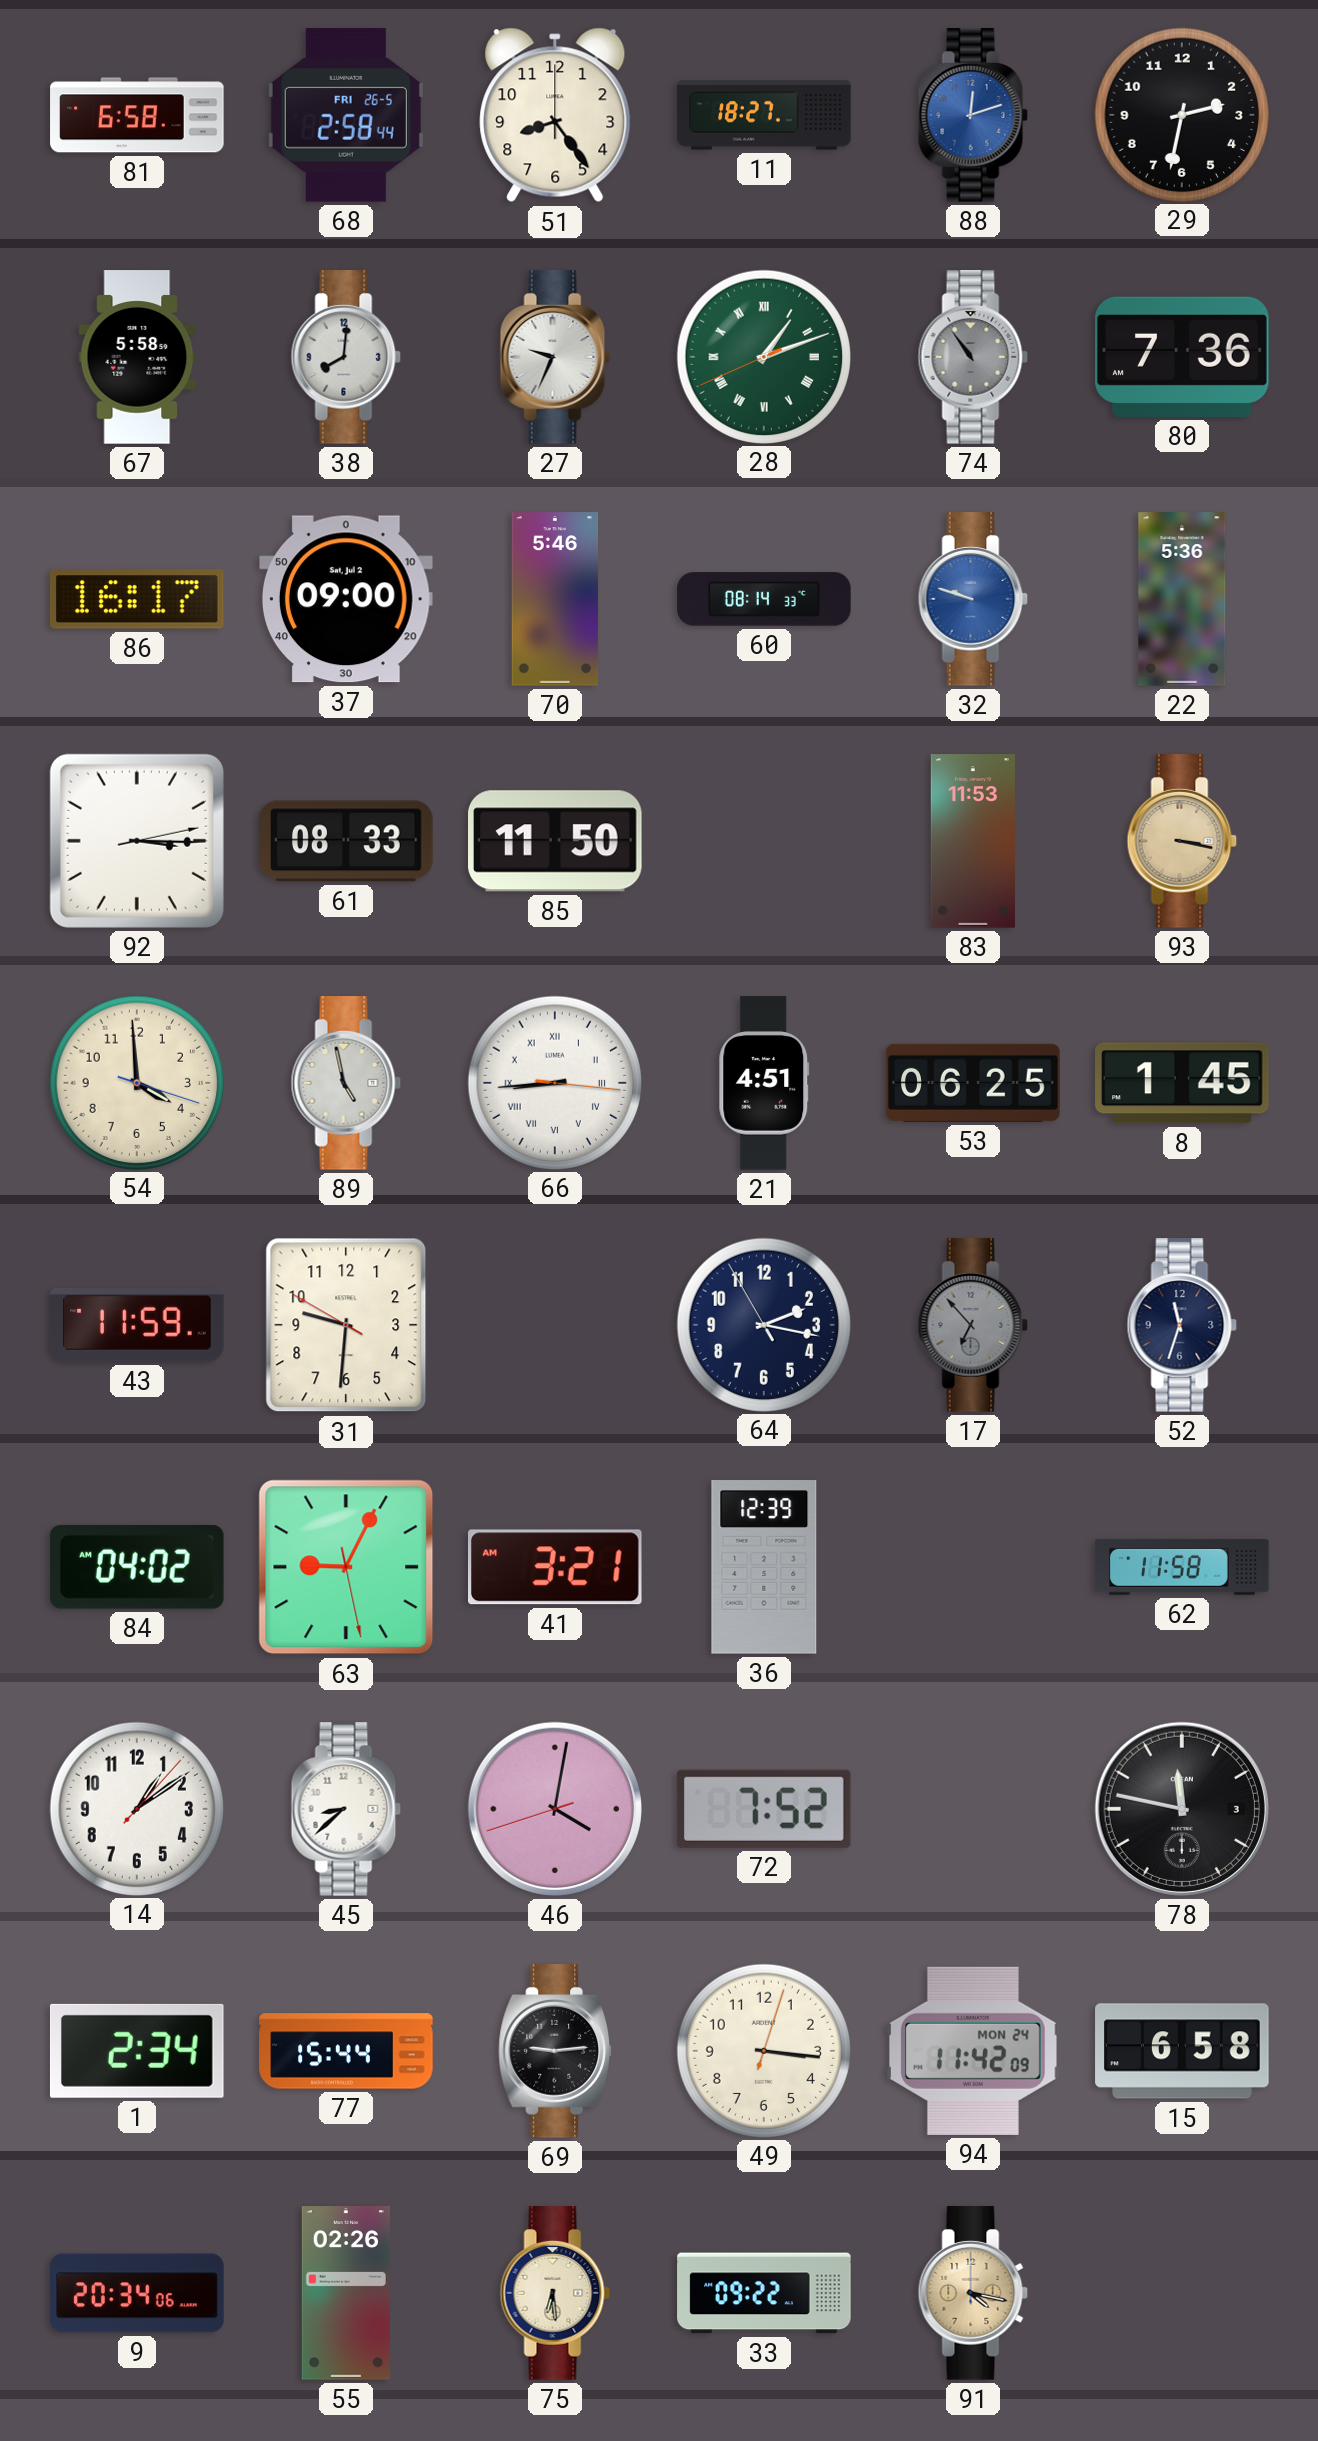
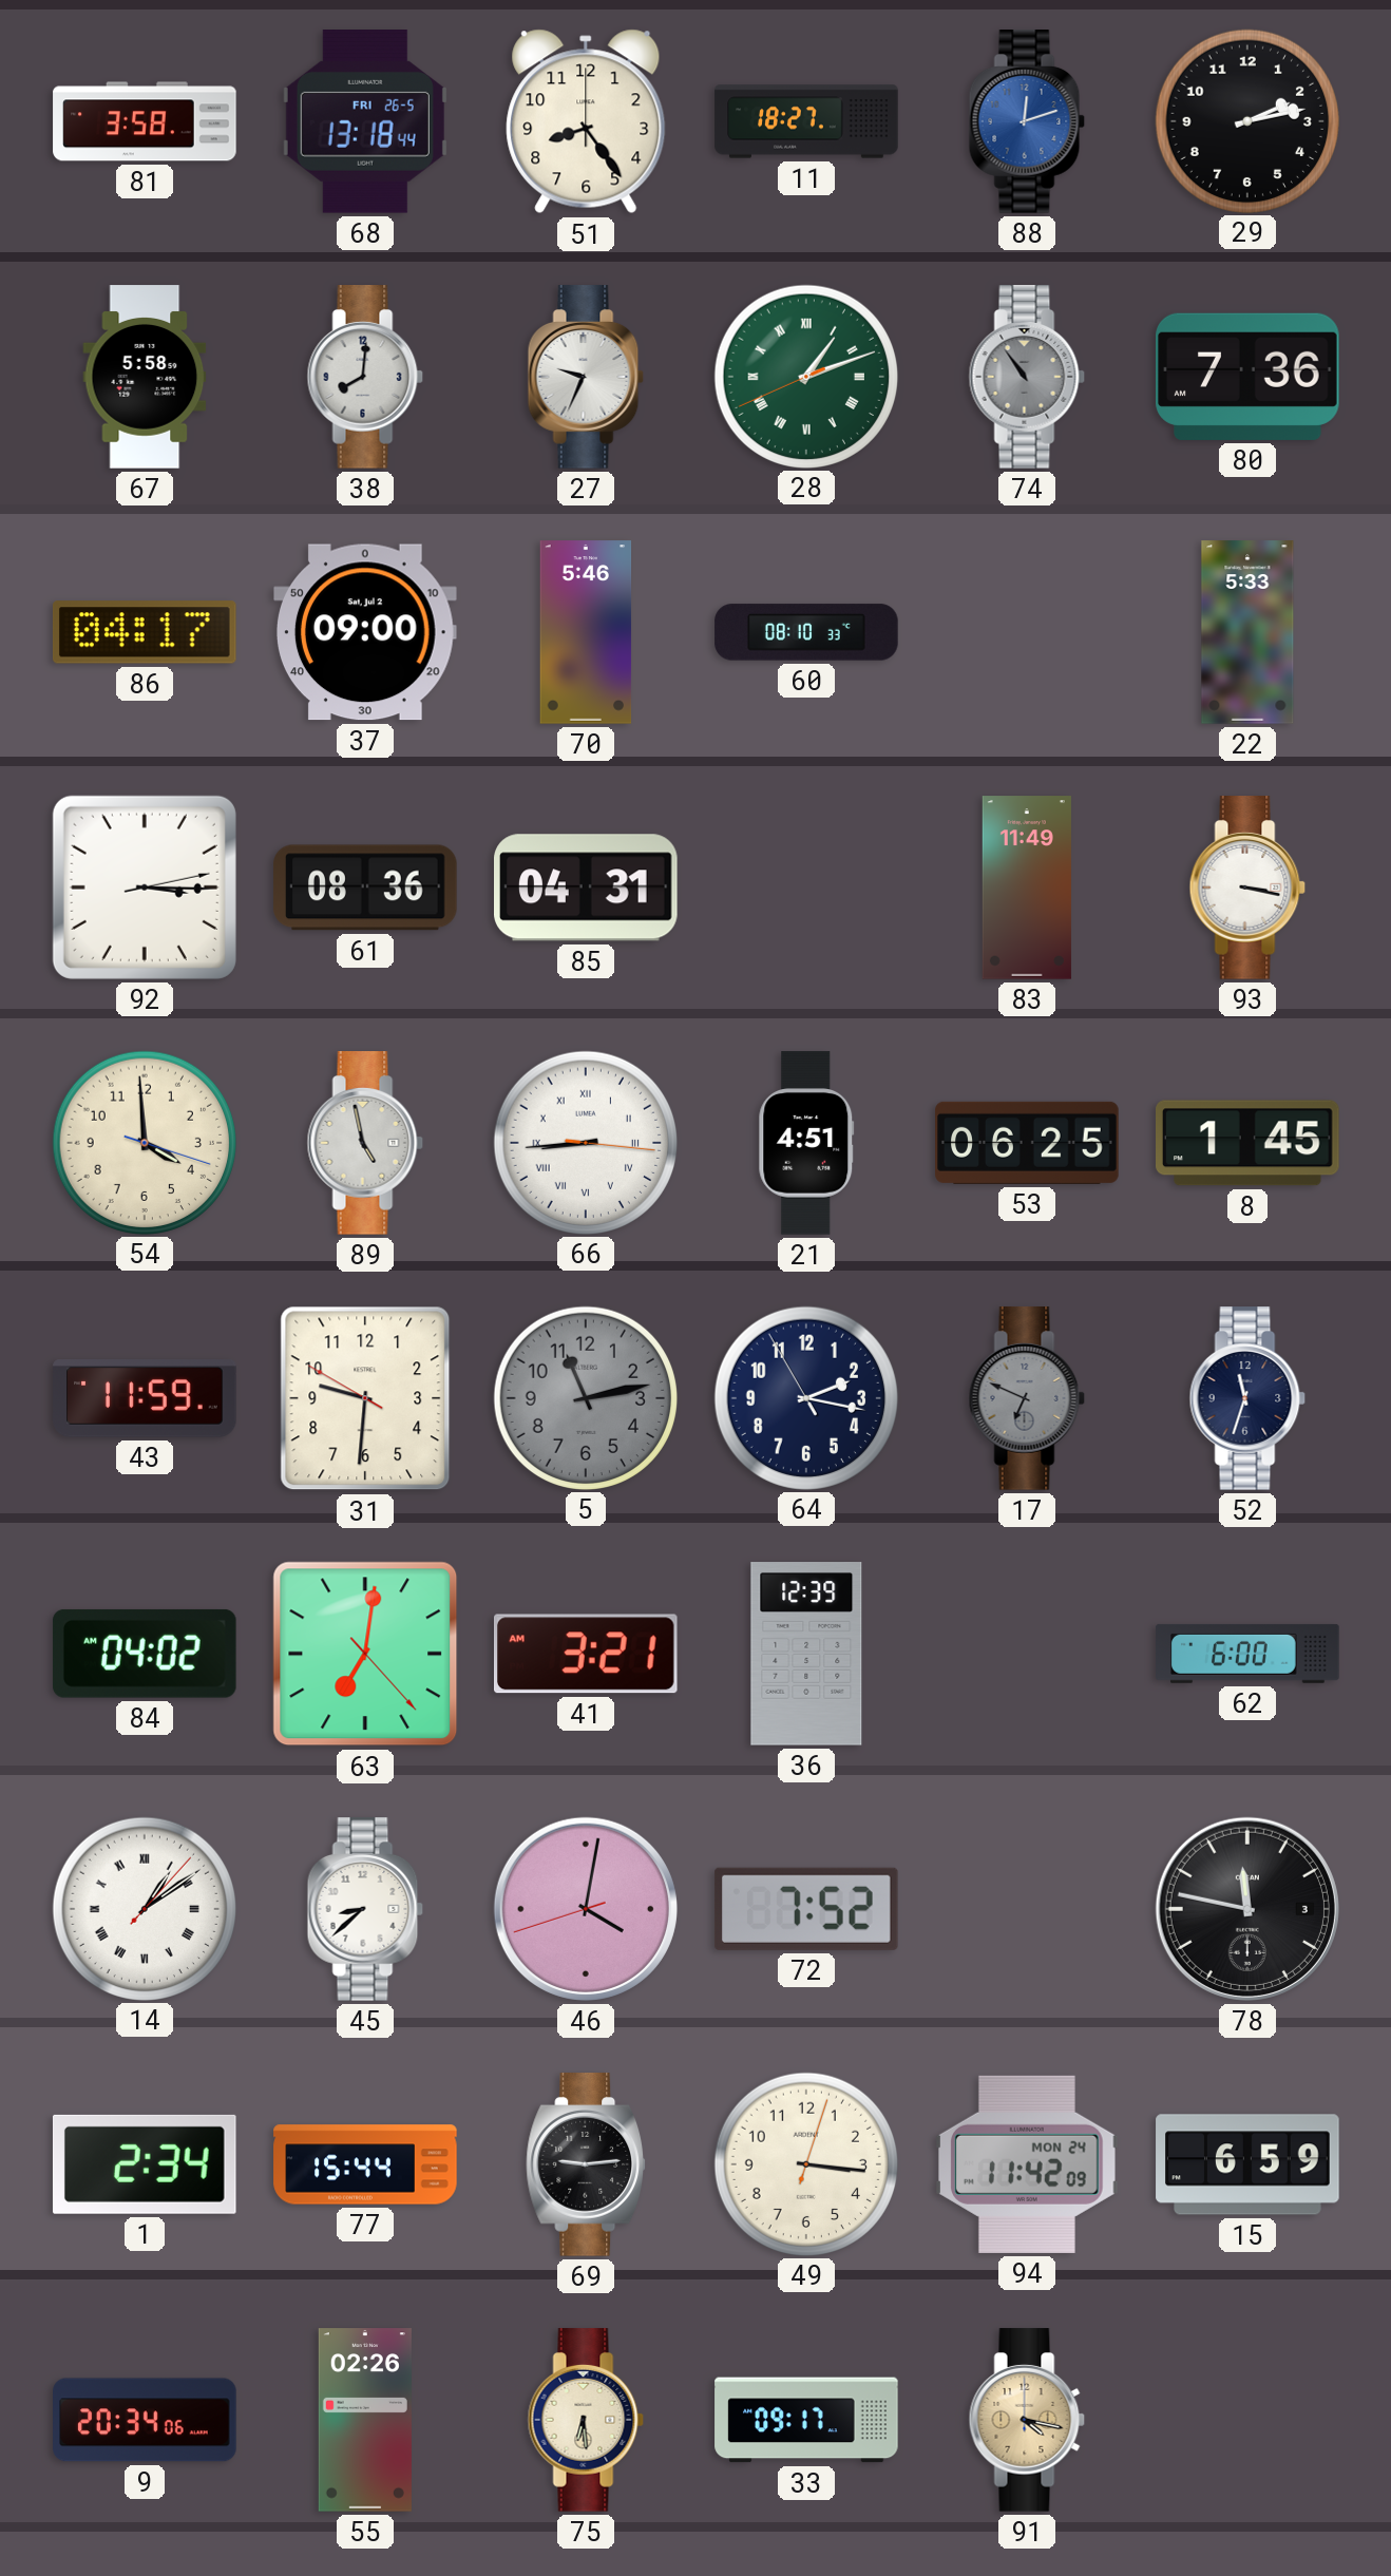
81: 6:58 -> 3:58
68: 2:58 -> 13:18
29: 2:32 -> 2:13
86: 16:17 -> 04:17
60: 08:14 -> 08:10
32: 9:48 -> none
22: 5:36 -> 5:33
61: 08:33 -> 08:36
85: 11:50 -> 04:31
83: 11:53 -> 11:49
93 dial: champagne -> white
5: none -> 11:13
17: 6:53 -> 6:49
63: 9:04 -> 7:01
62: 11:58 -> 6:00
14 numerals: Arabic -> Roman
15: 6:58 -> 6:59
33: 09:22 -> 09:17
